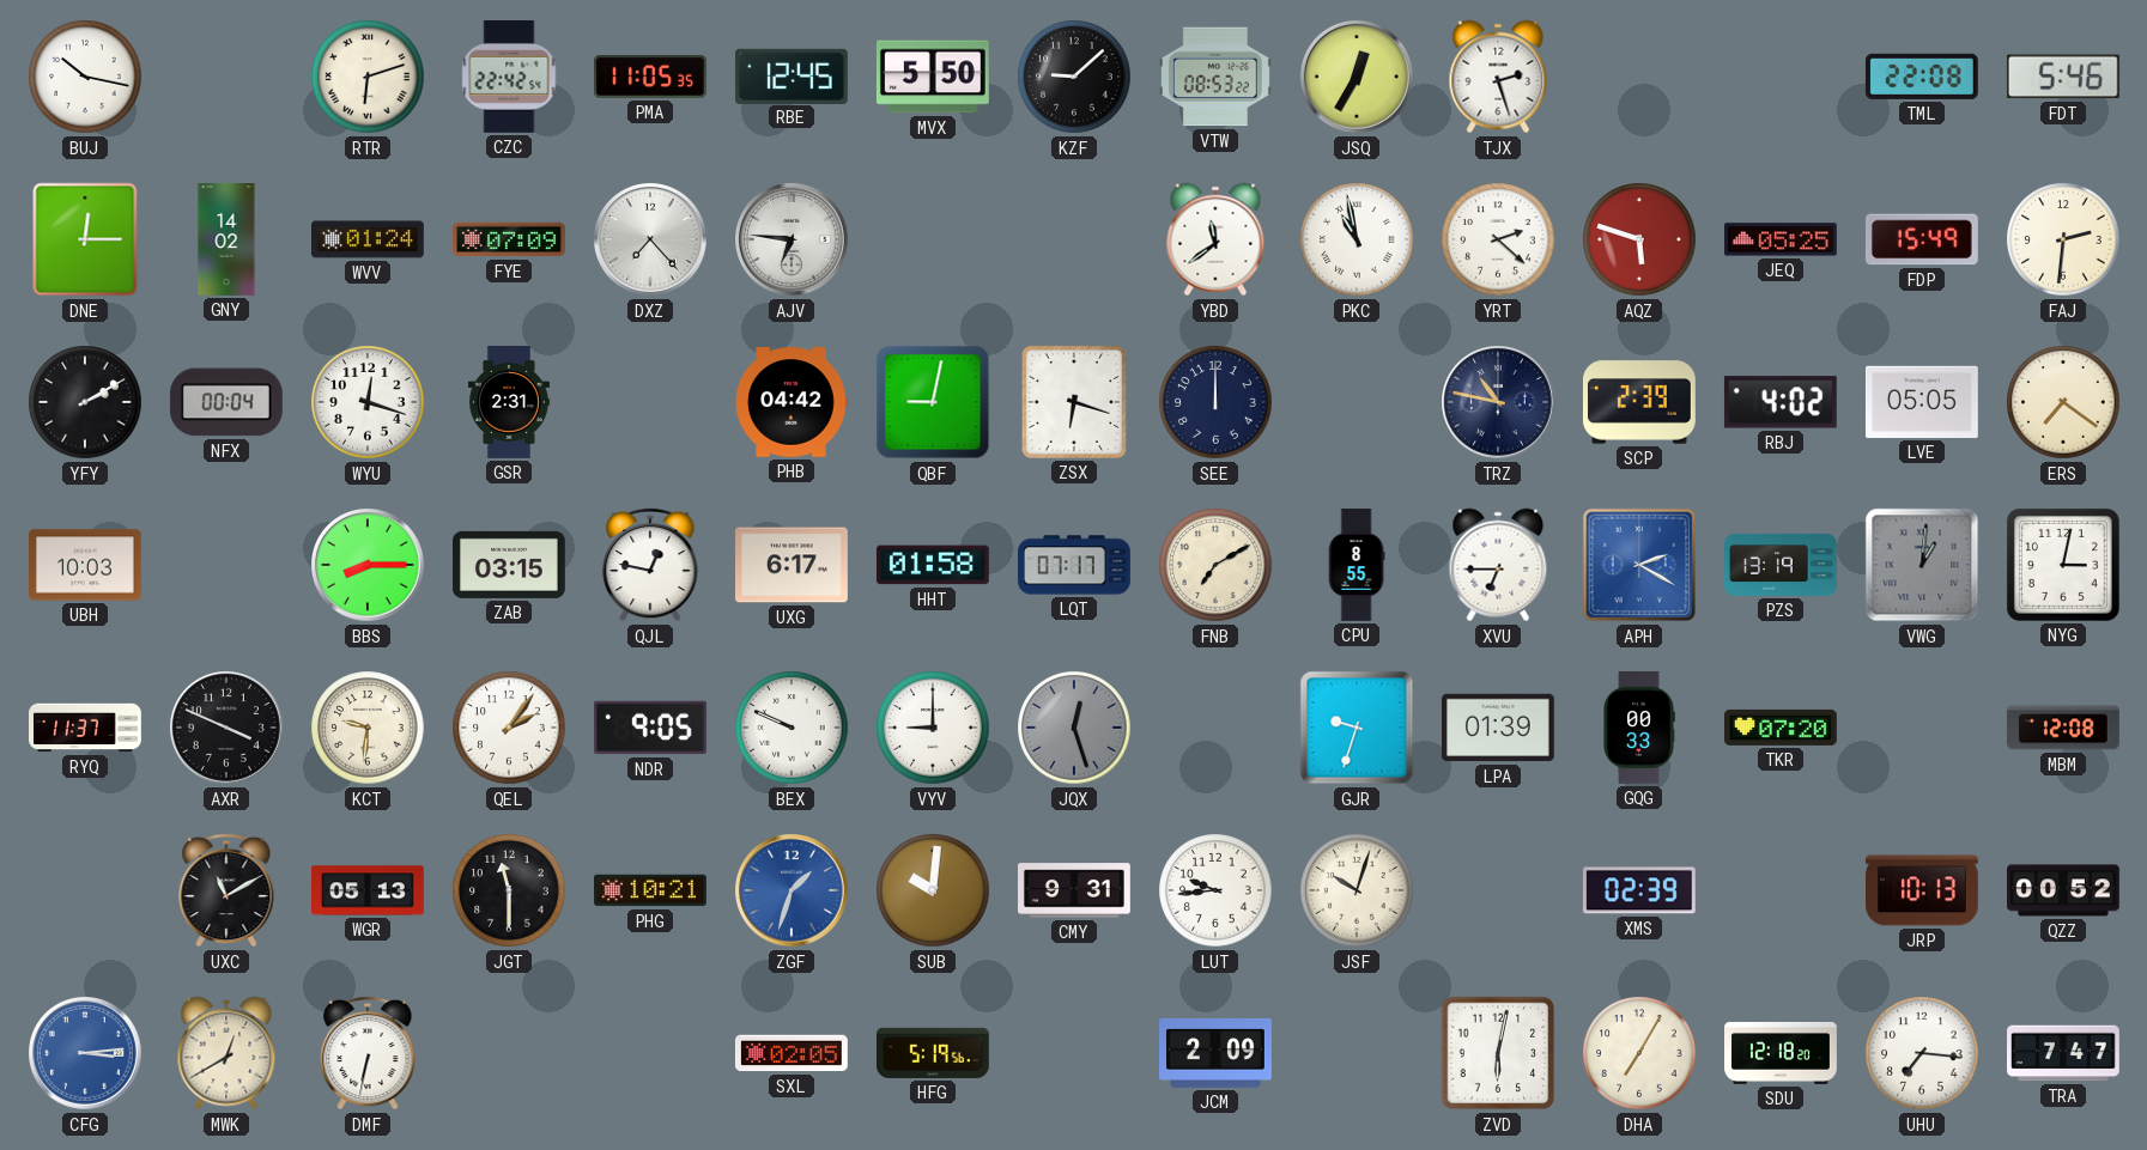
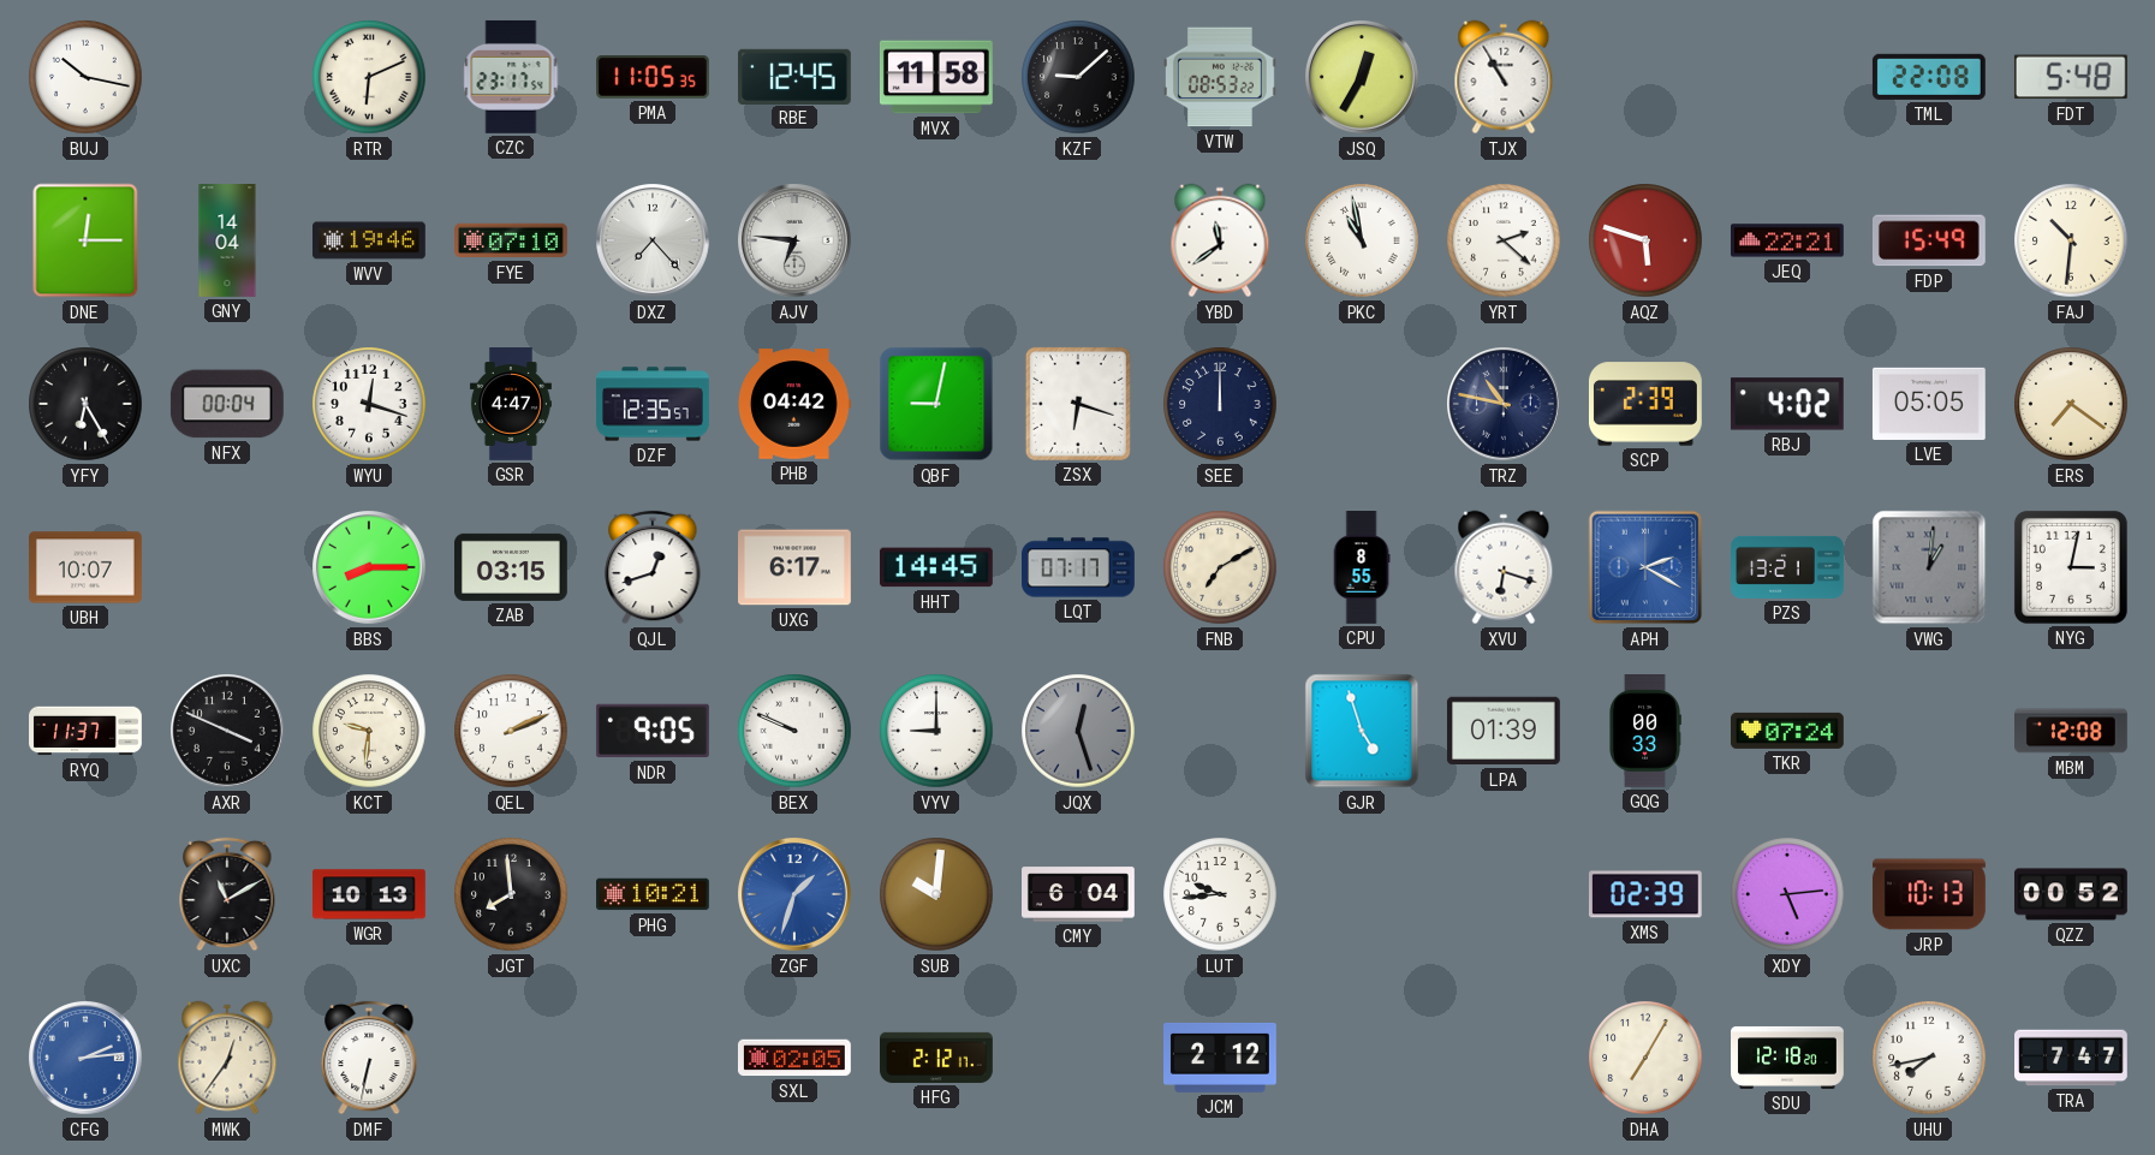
RTR: 6:12 -> 6:11
CZC: 22:42 -> 23:17
MVX: 5:50 -> 11:58
TJX: 2:27 -> 10:55
FDT: 5:46 -> 5:48
GNY: 14:02 -> 14:04
WVV: 01:24 -> 19:46
FYE: 07:09 -> 07:10
JEQ: 05:25 -> 22:21
FAJ: 2:31 -> 10:31
YFY: 2:10 -> 6:25
GSR: 2:31 -> 4:47
DZF: none -> 12:35
UBH: 10:03 -> 10:07
QJL: 12:47 -> 12:42
HHT: 01:58 -> 14:45
XVU: 6:45 -> 6:18
PZS: 13:19 -> 13:21
QEL: 2:06 -> 2:11
GJR: 9:33 -> 4:57
TKR: 07:20 -> 07:24
WGR: 05:13 -> 10:13
JGT: 11:30 -> 7:59
CMY: 9:31 -> 6:04
JSF: 10:03 -> none
XDY: none -> 5:14
CFG: 3:14 -> 2:14
MWK: 12:40 -> 12:36
HFG: 5:19 -> 2:12
JCM: 2:09 -> 2:12
ZVD: 6:02 -> none
UHU: 7:16 -> 7:43
